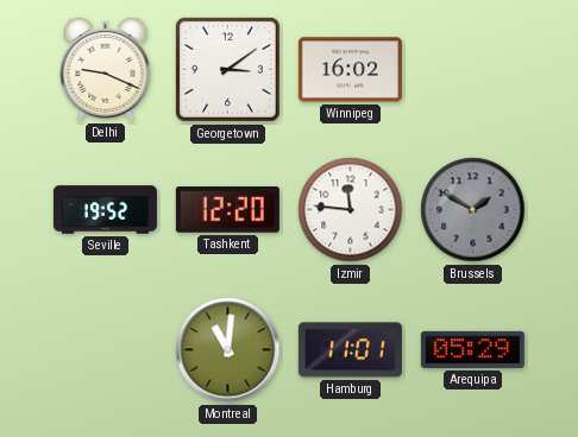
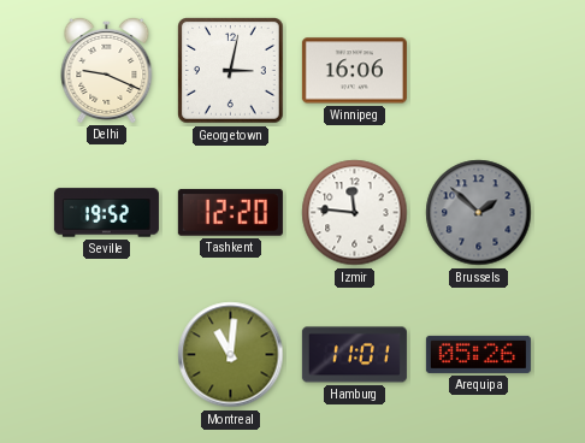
Georgetown: 3:09 -> 3:02
Winnipeg: 16:02 -> 16:06
Brussels: 1:50 -> 1:52
Arequipa: 05:29 -> 05:26
